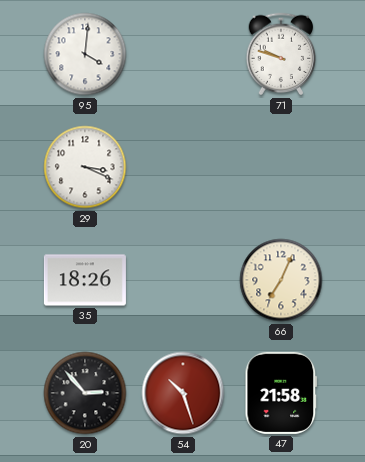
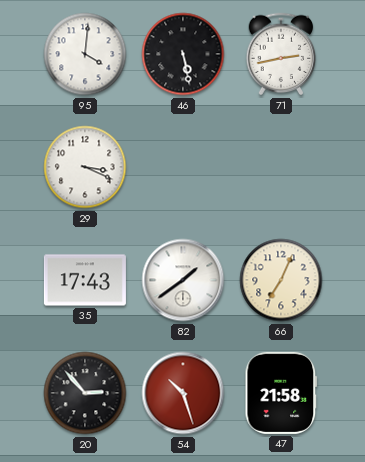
46: none -> 5:28
71: 9:48 -> 2:43
35: 18:26 -> 17:43
82: none -> 1:39
